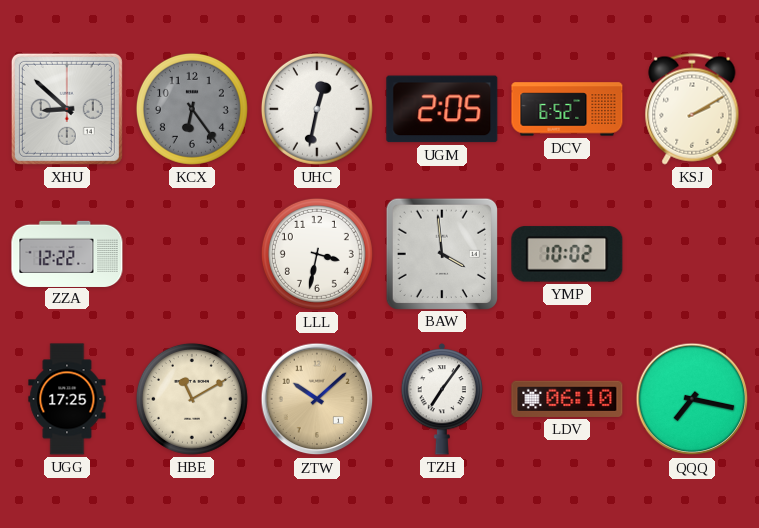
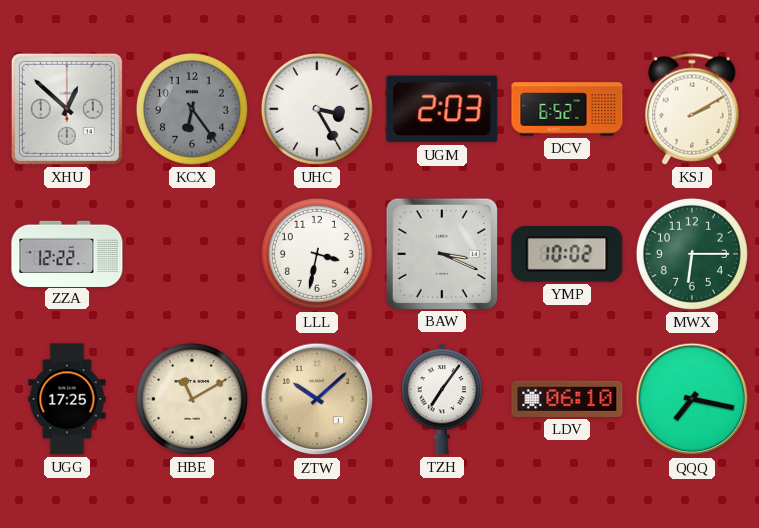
XHU: 8:52 -> 12:52
UHC: 12:32 -> 3:25
UGM: 2:05 -> 2:03
BAW: 3:59 -> 3:19
MWX: none -> 6:15
